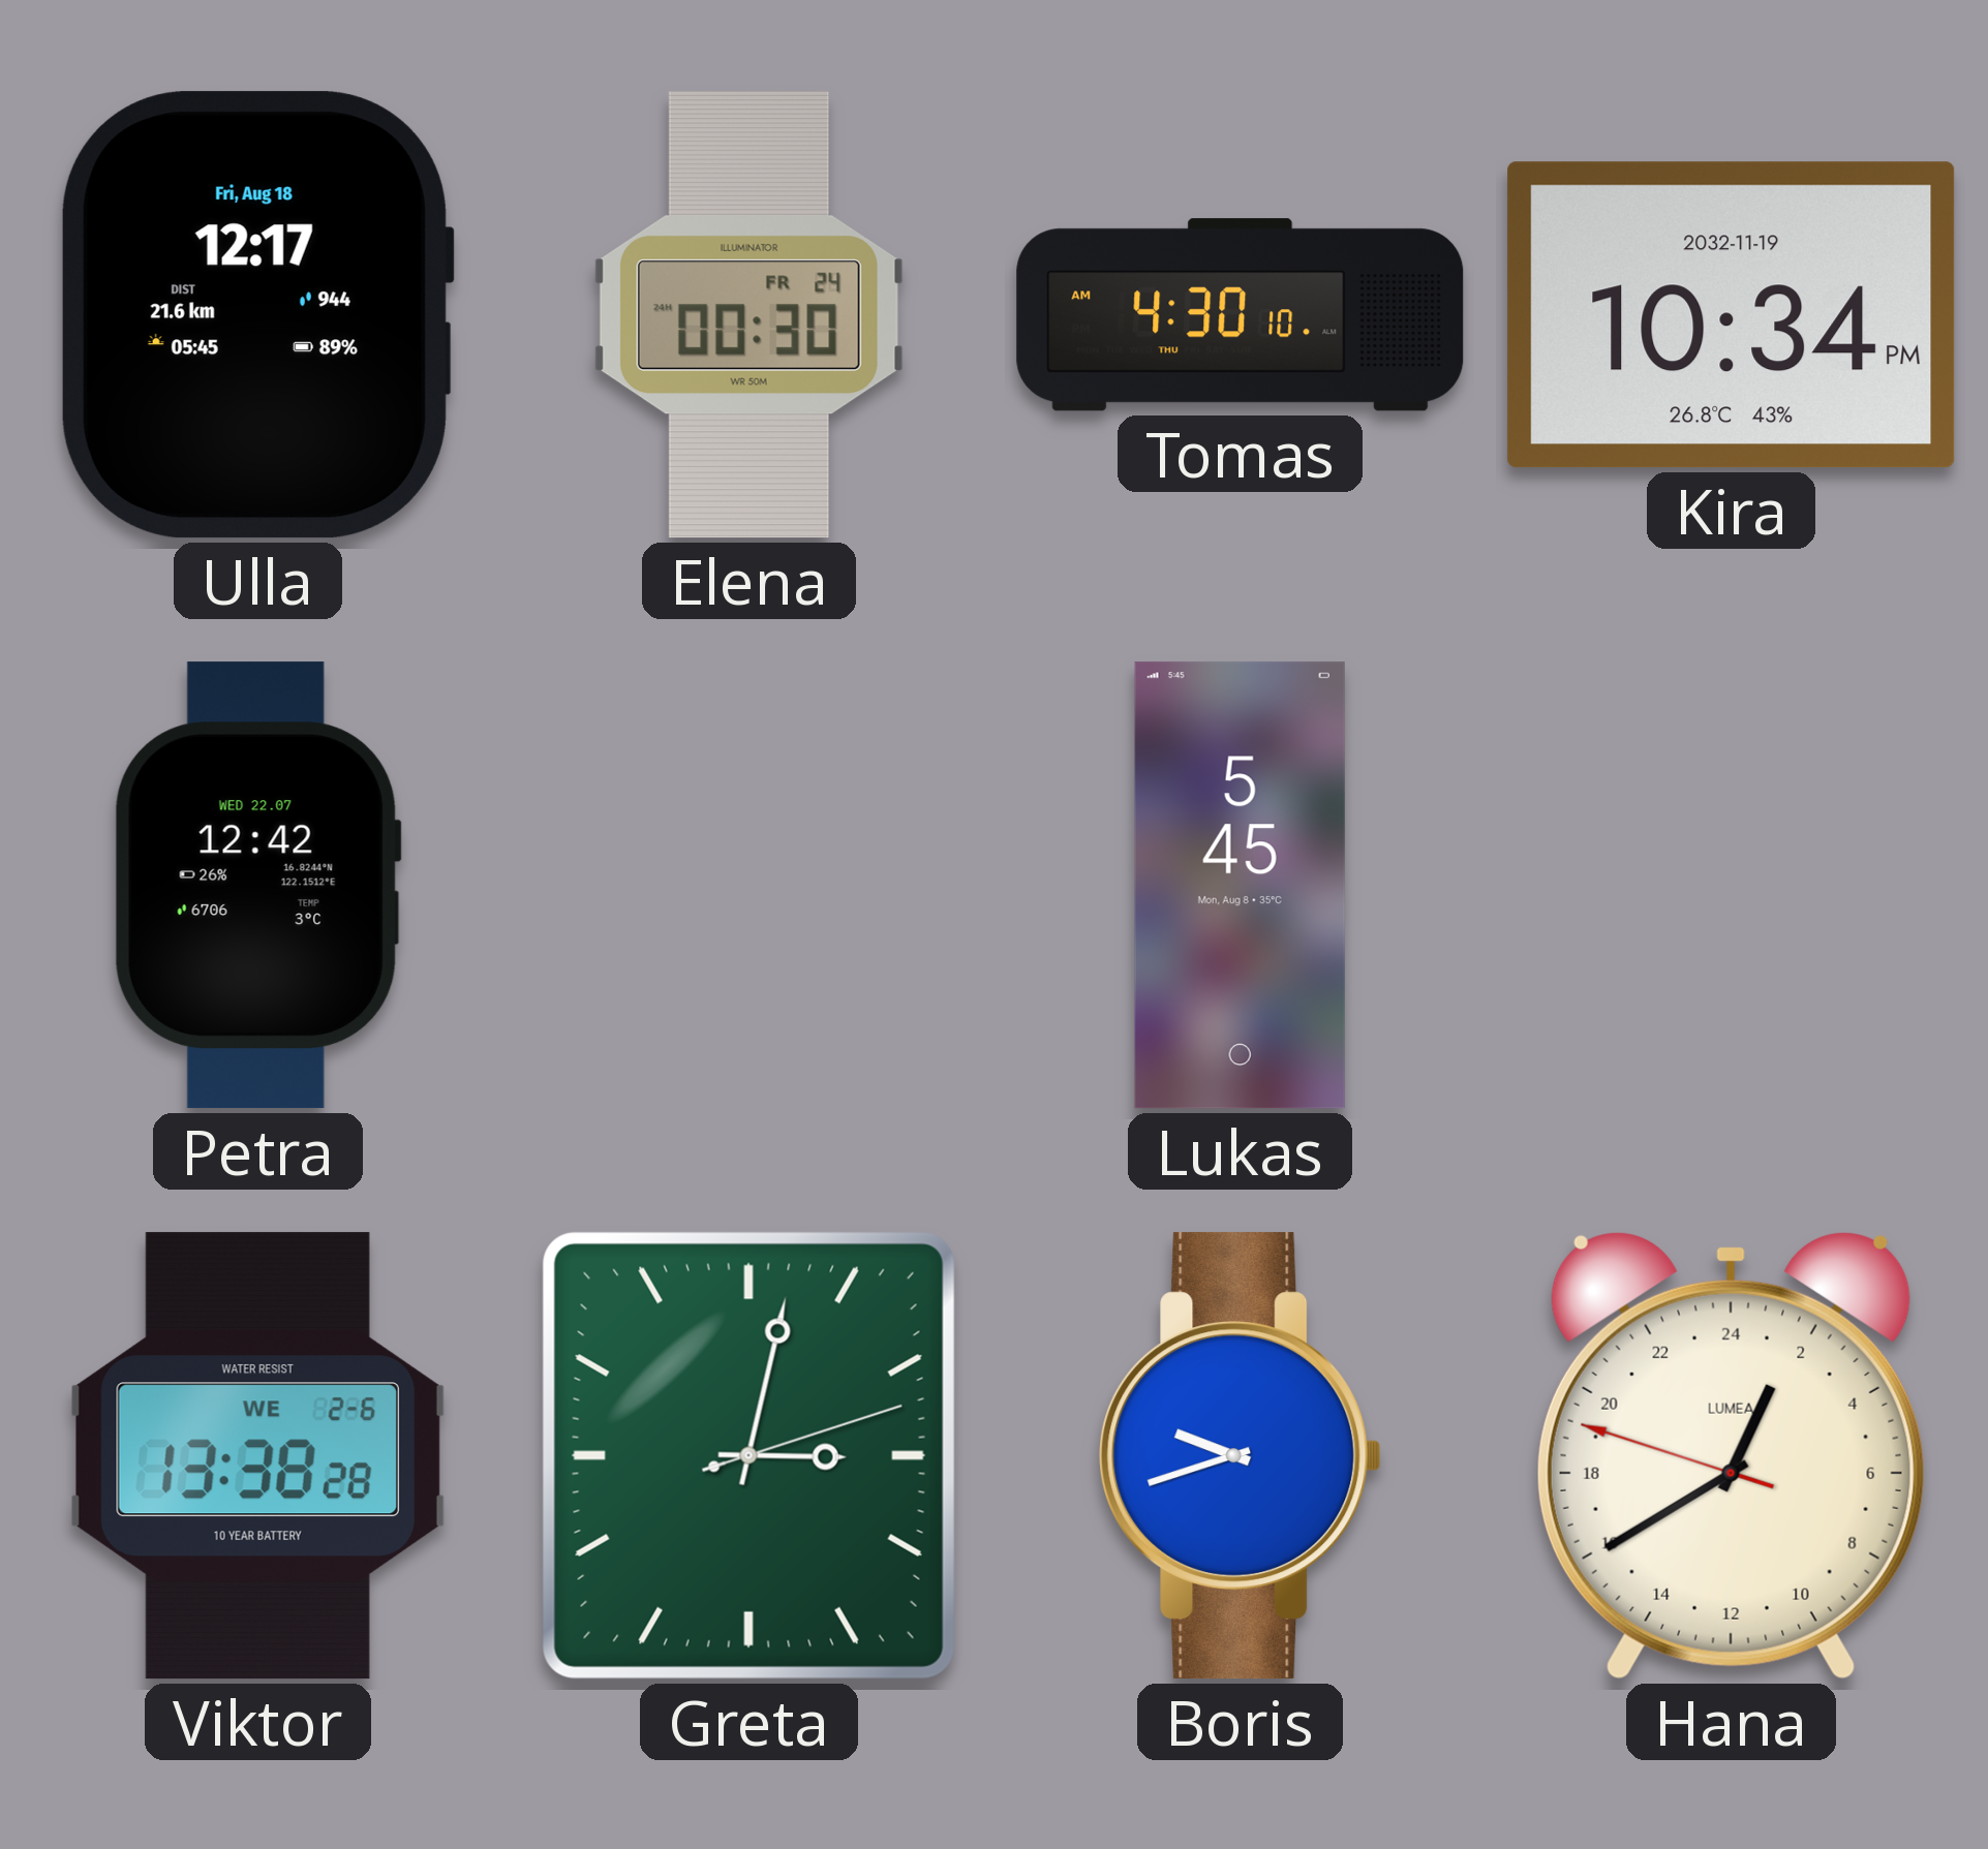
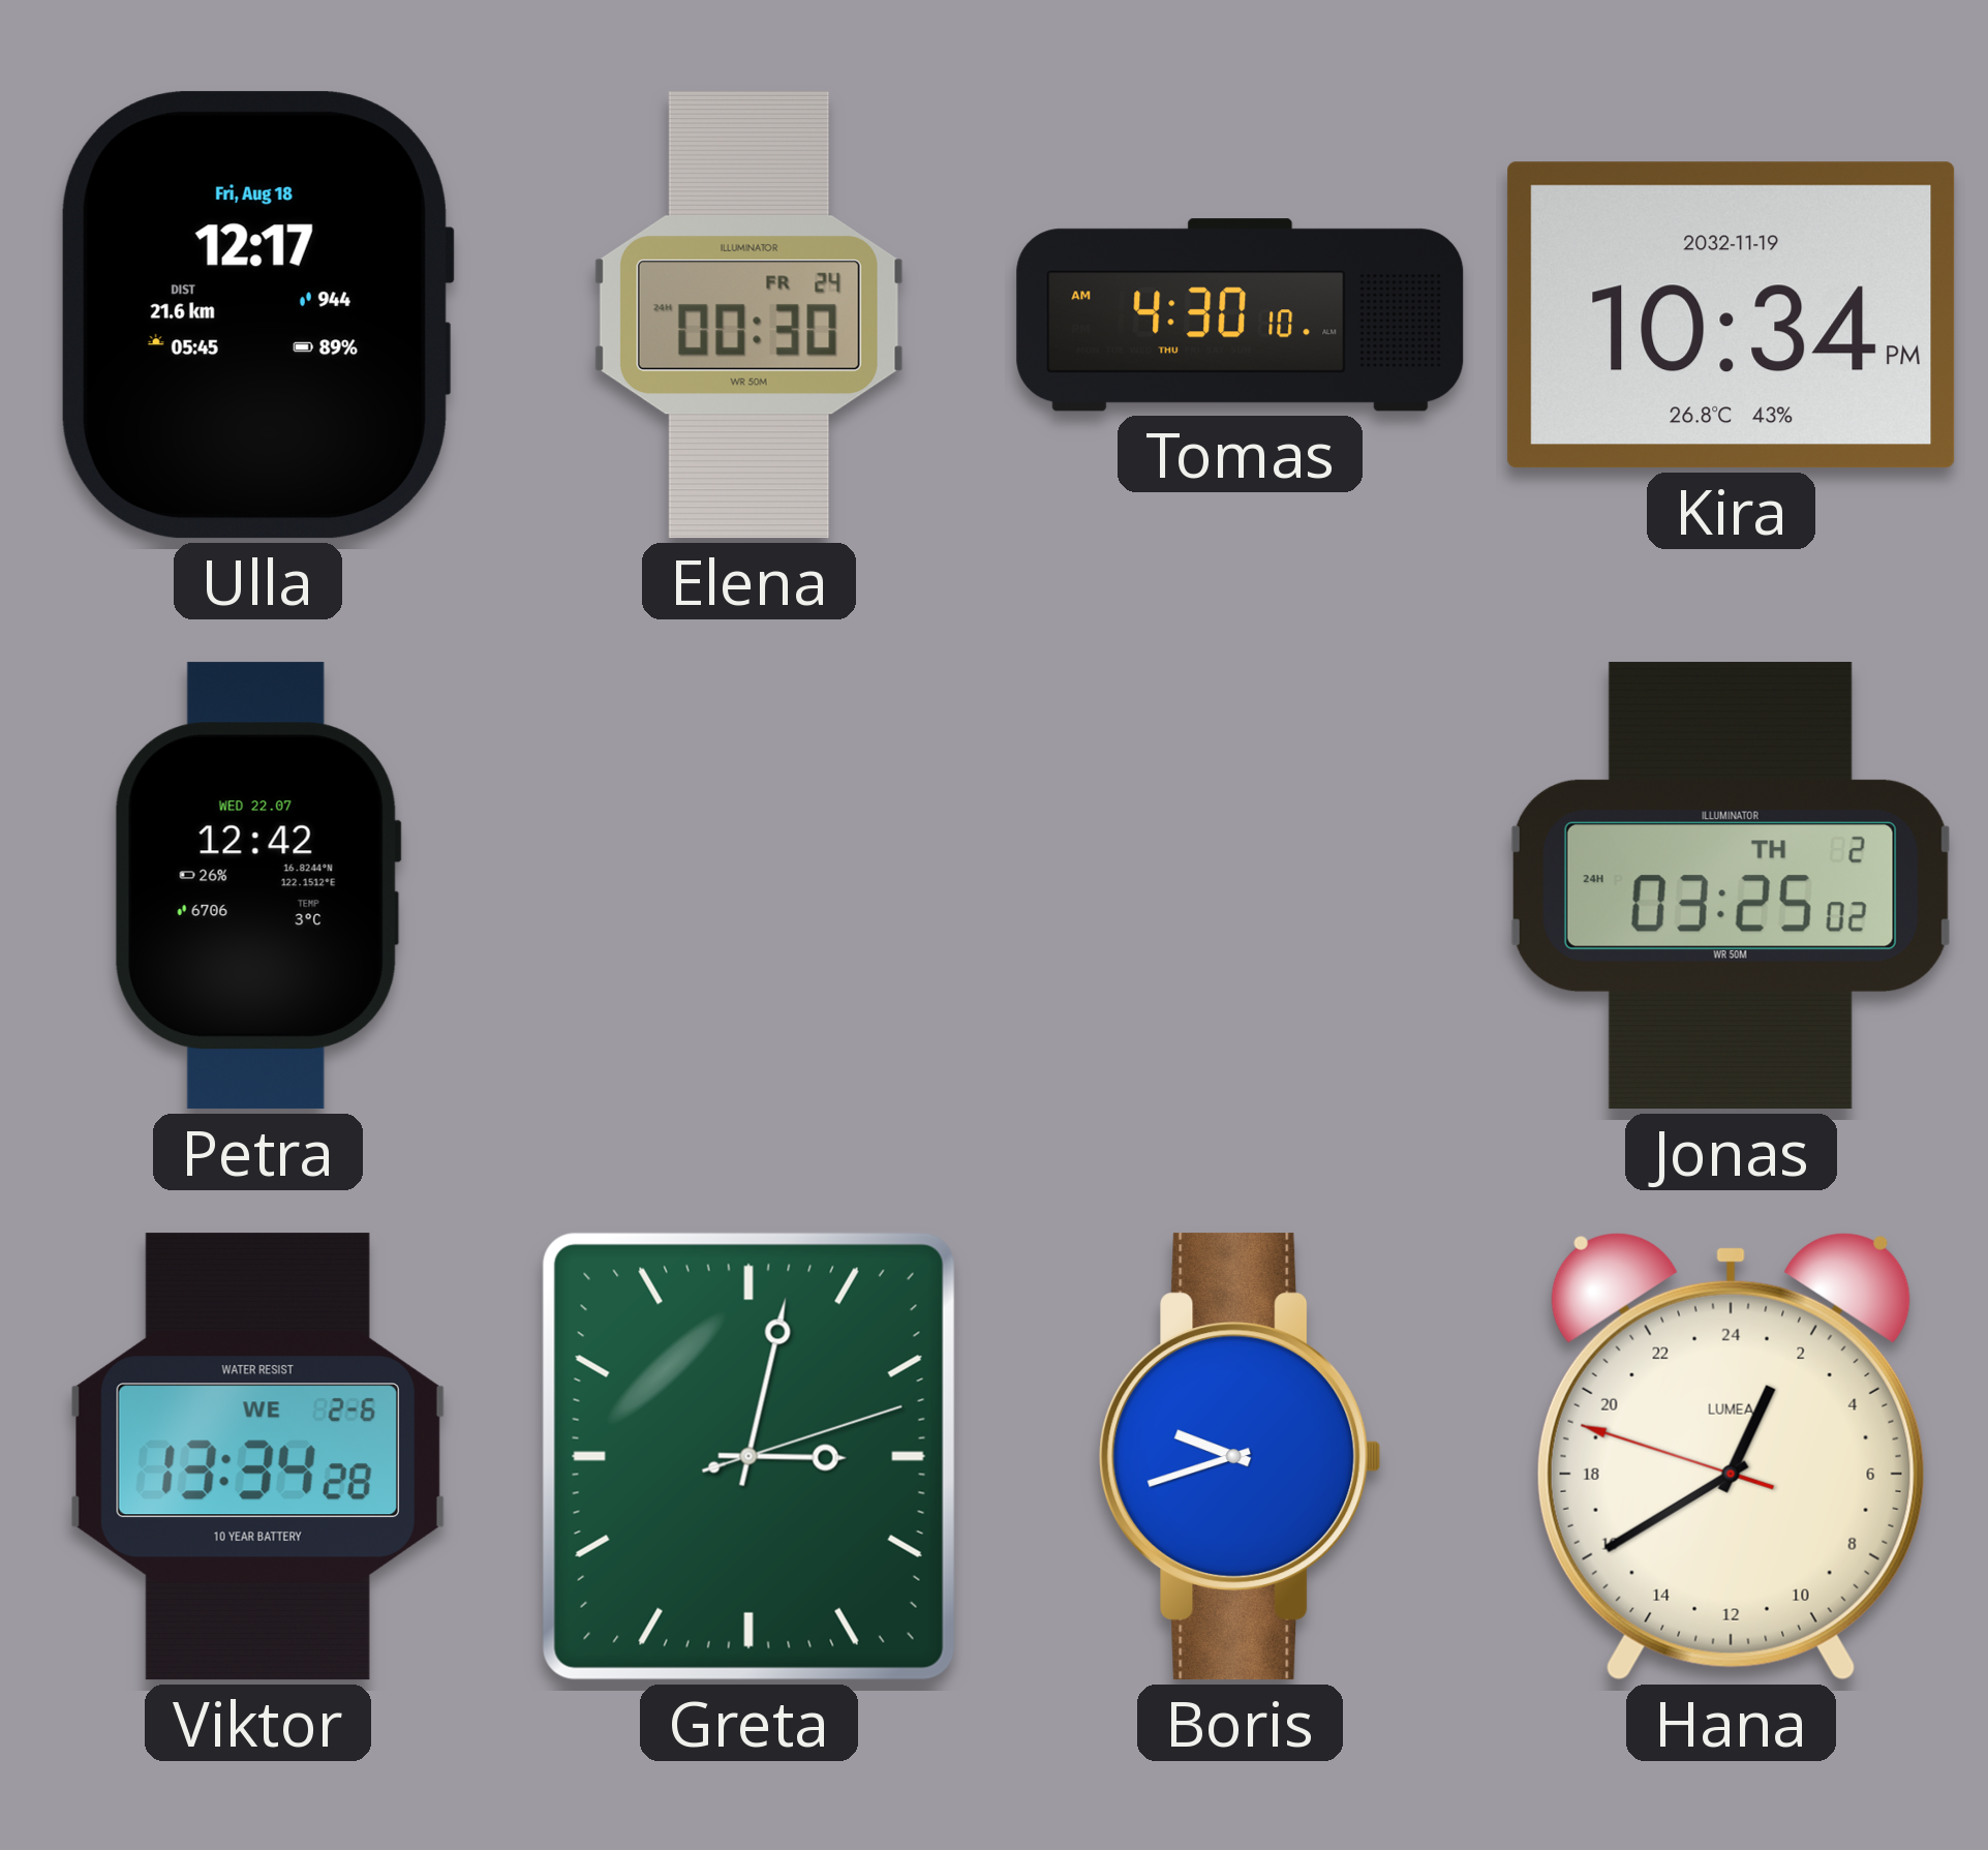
Lukas: 5:45 -> none
Jonas: none -> 03:25
Viktor: 13:38 -> 13:34
